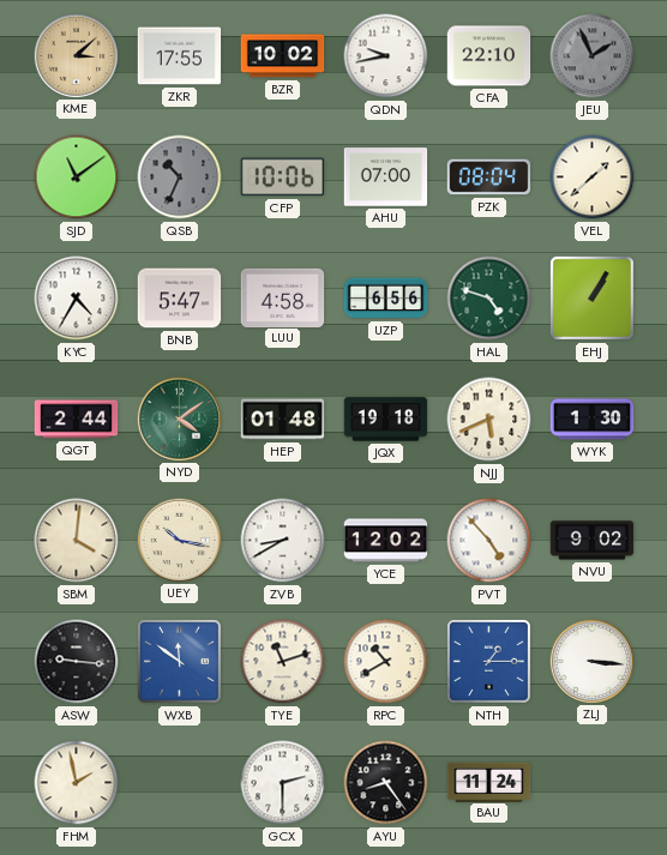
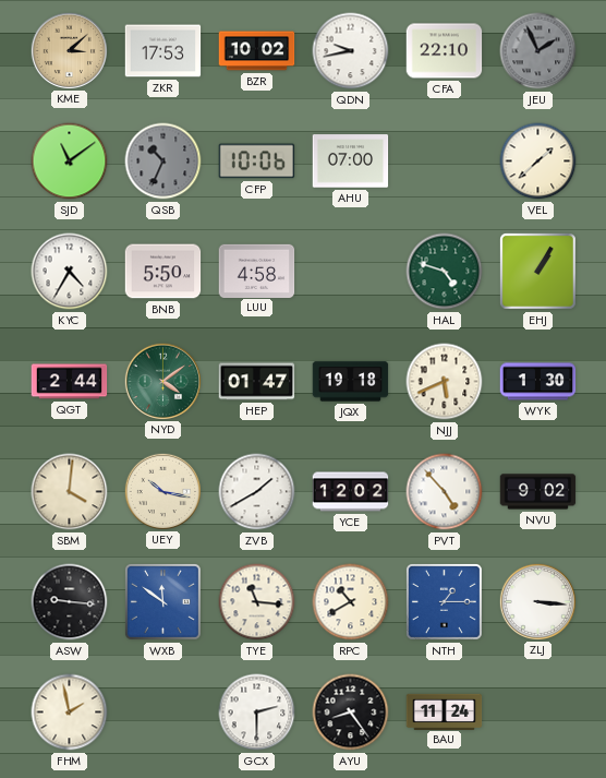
ZKR: 17:55 -> 17:53
PZK: 08:04 -> none
BNB: 5:47 -> 5:50
UZP: 6:56 -> none
HEP: 01:48 -> 01:47
ZVB: 8:40 -> 1:40
TYE: 11:12 -> 11:16
